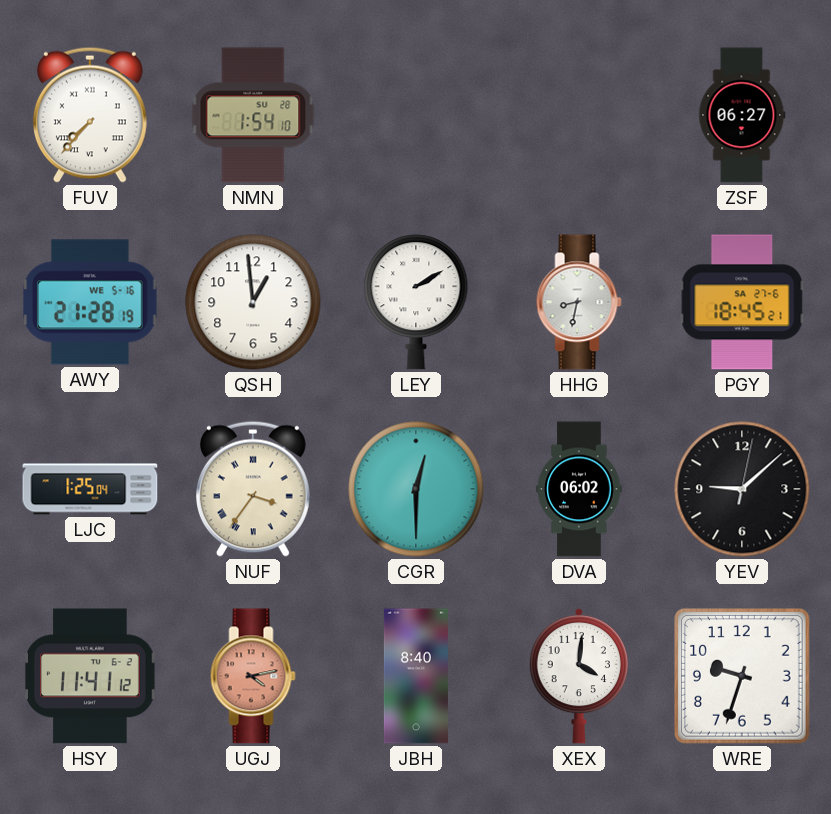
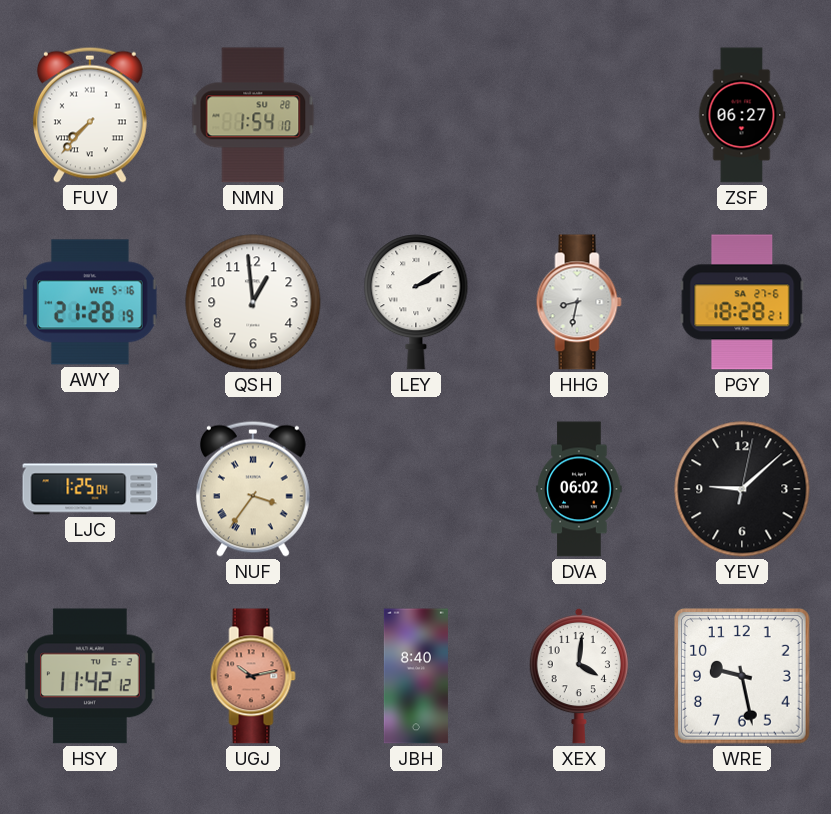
PGY: 18:45 -> 18:28
CGR: 12:30 -> none
HSY: 11:41 -> 11:42
UGJ: 4:13 -> 10:13
WRE: 9:33 -> 9:28
